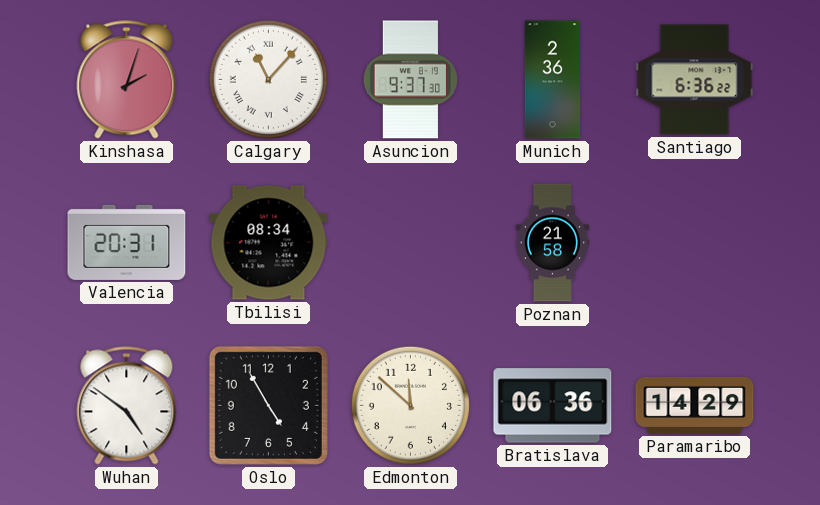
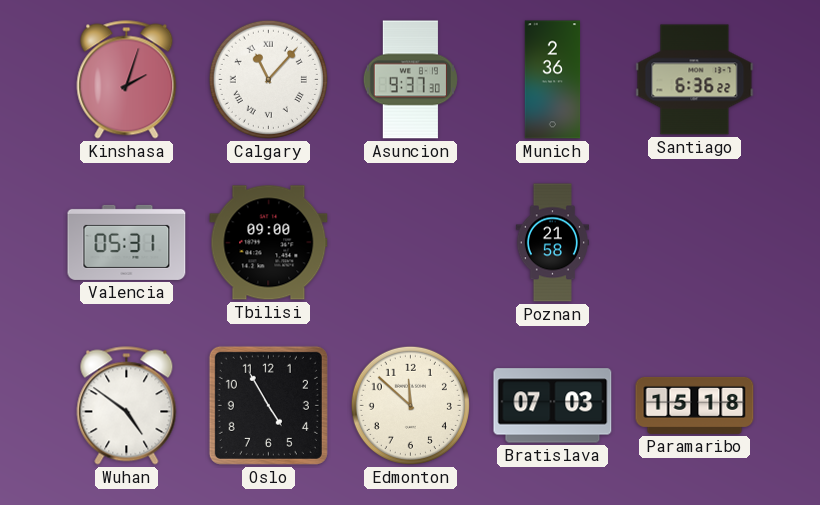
Valencia: 20:31 -> 05:31
Tbilisi: 08:34 -> 09:00
Bratislava: 06:36 -> 07:03
Paramaribo: 14:29 -> 15:18
